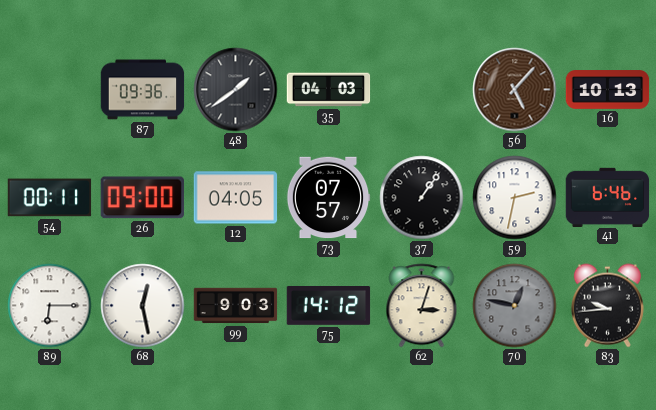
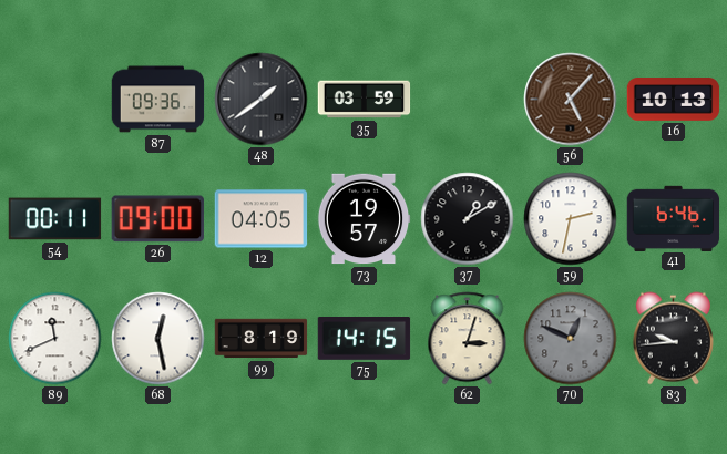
35: 04:03 -> 03:59
73: 07:57 -> 19:57
37: 1:06 -> 1:10
89: 6:15 -> 11:41
99: 9:03 -> 8:19
75: 14:12 -> 14:15
70: 12:47 -> 12:49
